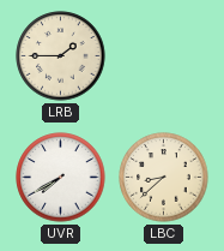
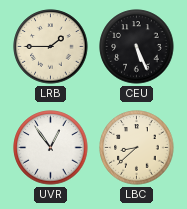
CEU: none -> 5:26
UVR: 7:40 -> 12:54
